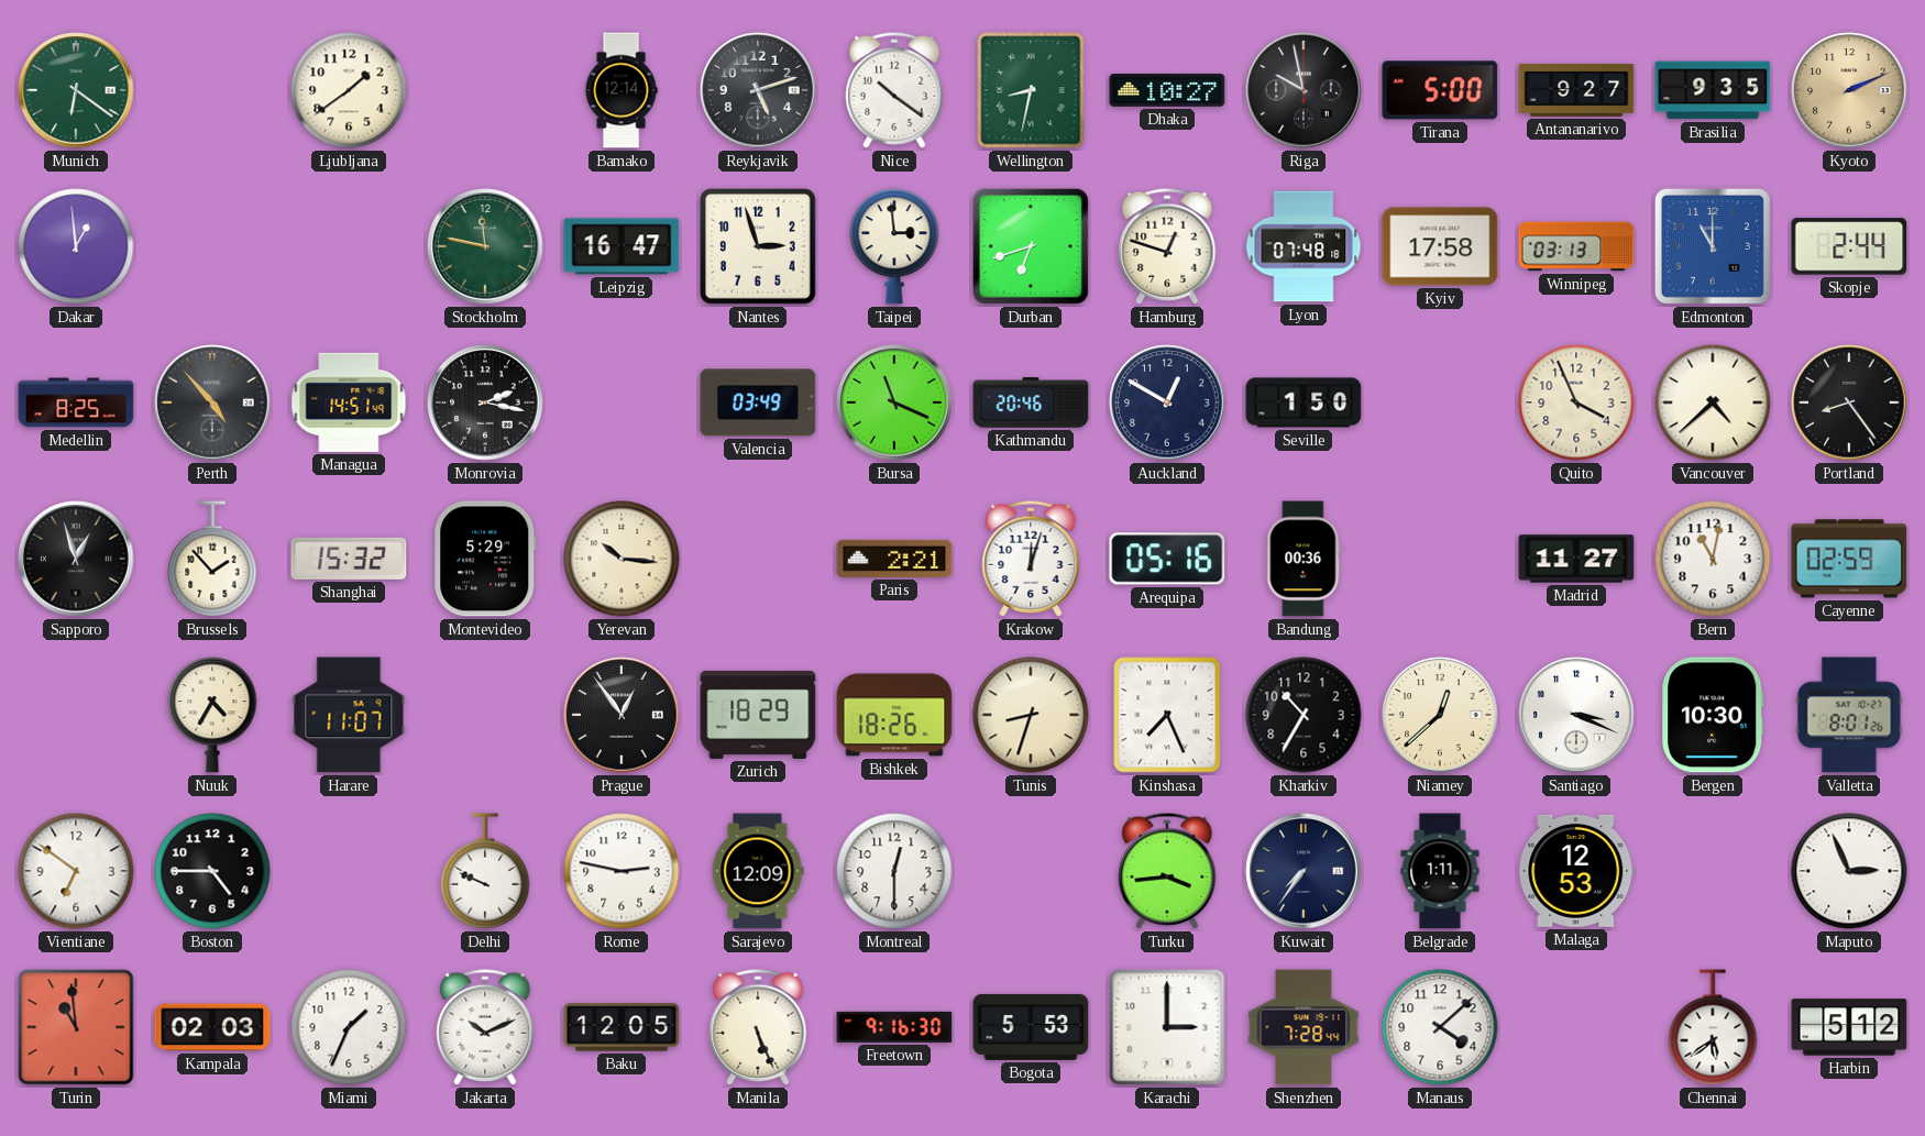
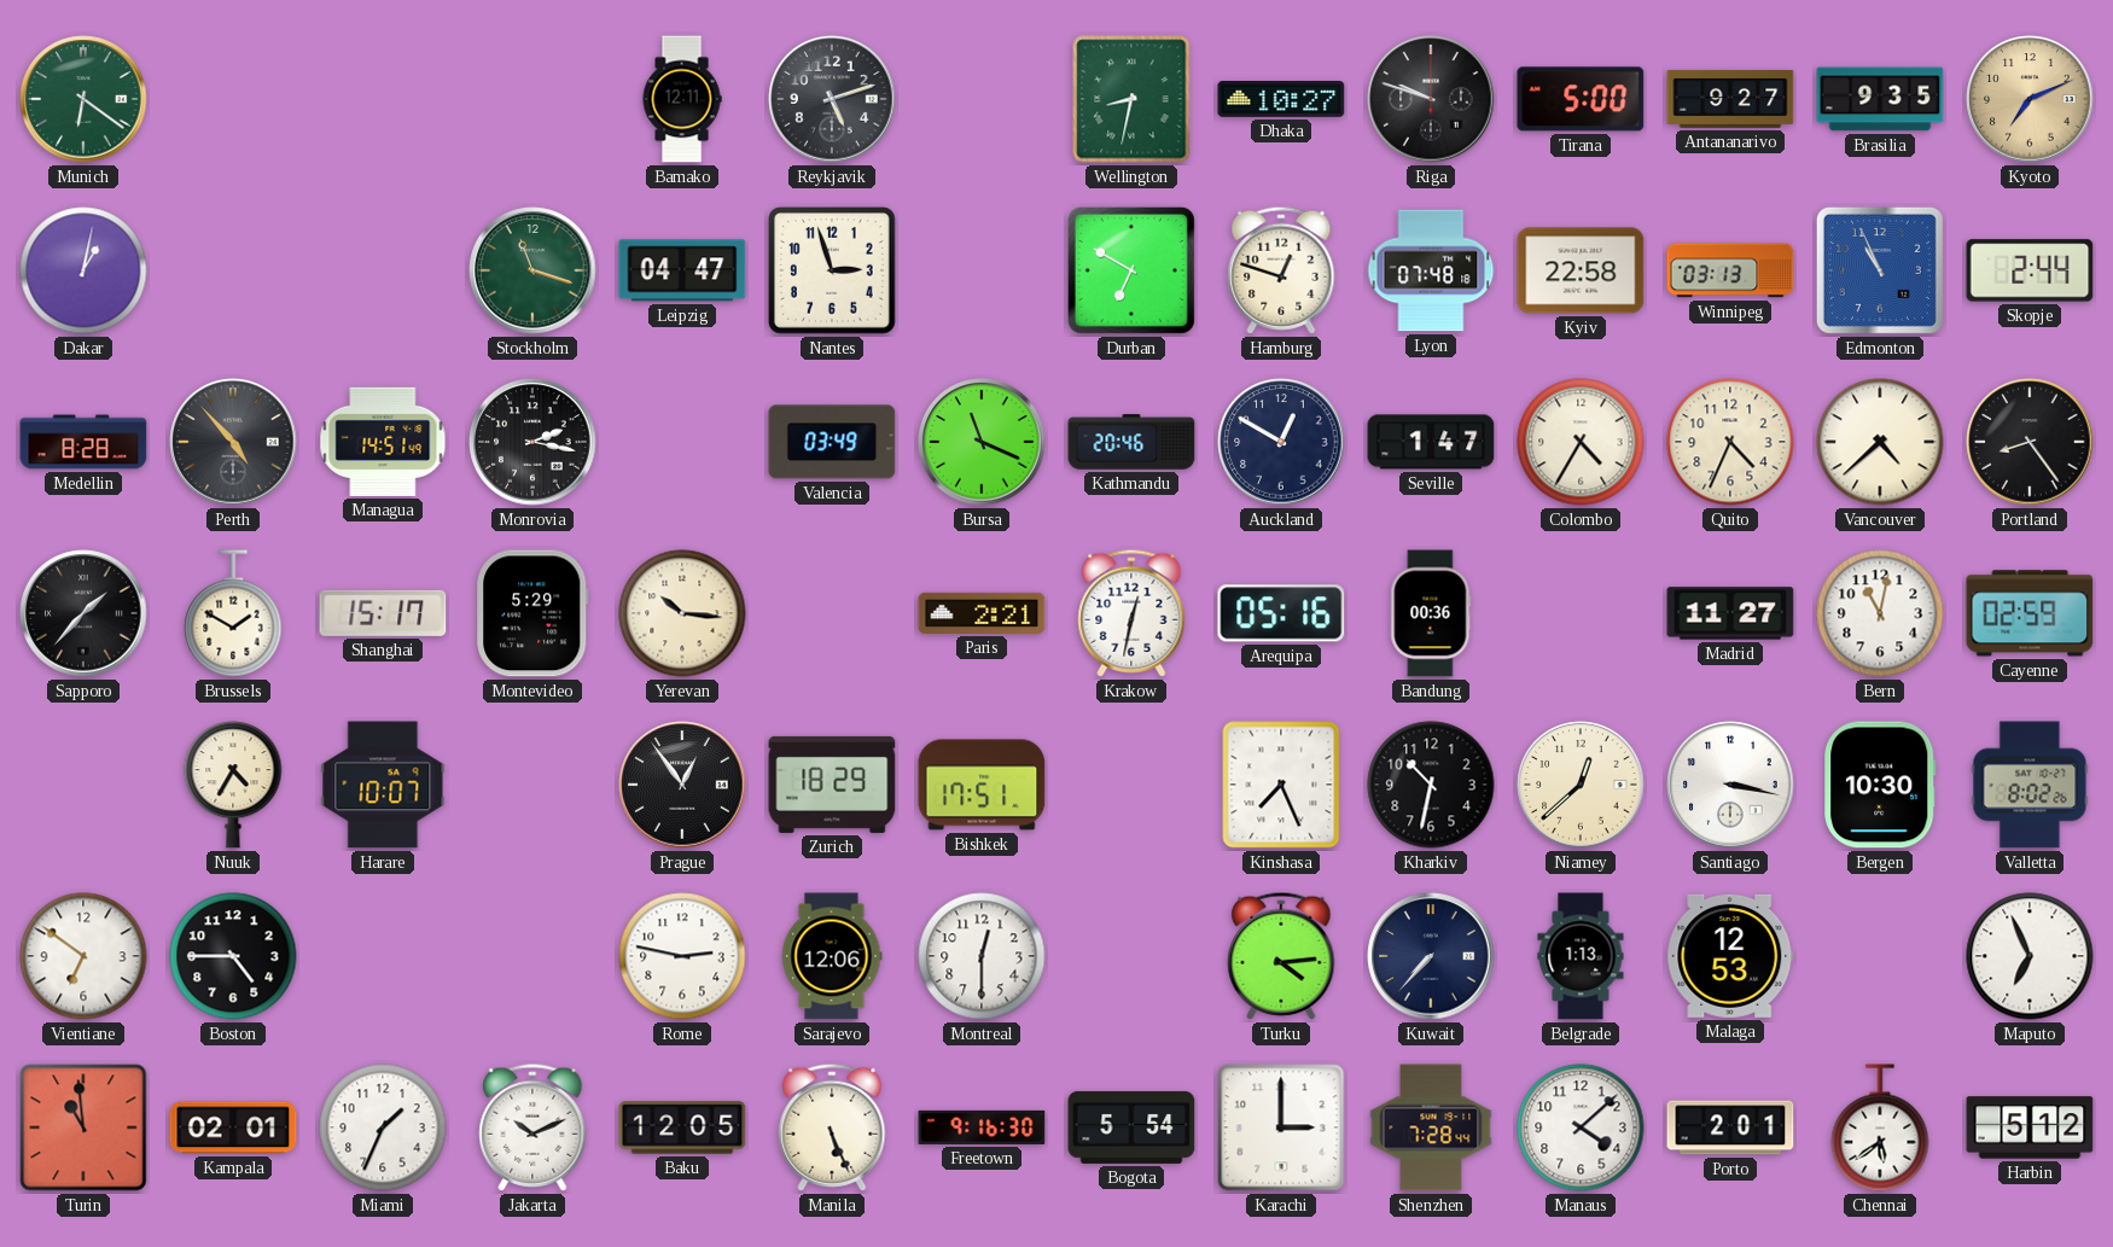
Ljubljana: 1:39 -> none
Bamako: 12:14 -> 12:11
Nice: 10:21 -> none
Riga: 9:58 -> 9:48
Kyoto: 2:11 -> 7:11
Dakar: 12:59 -> 1:02
Stockholm: 11:47 -> 11:18
Leipzig: 16:47 -> 04:47
Taipei: 2:59 -> none
Durban: 6:42 -> 6:50
Kyiv: 17:58 -> 22:58
Edmonton: 11:00 -> 10:56
Medellin: 8:25 -> 8:28
Seville: 1:50 -> 1:47
Colombo: none -> 4:35
Quito: 3:56 -> 4:34
Sapporo: 12:57 -> 1:37
Brussels: 1:53 -> 1:50
Shanghai: 15:32 -> 15:17
Krakow: 12:03 -> 12:32
Harare: 11:07 -> 10:07
Bishkek: 18:26 -> 17:51
Tunis: 8:33 -> none
Kharkiv: 10:35 -> 10:32
Santiago: 3:19 -> 3:17
Valletta: 8:01 -> 8:02
Delhi: 9:49 -> none
Sarajevo: 12:09 -> 12:06
Turku: 3:44 -> 4:14
Kuwait: 7:36 -> 7:37
Belgrade: 1:11 -> 1:13
Maputo: 2:56 -> 6:56
Kampala: 02:03 -> 02:01
Bogota: 5:53 -> 5:54
Porto: none -> 2:01
